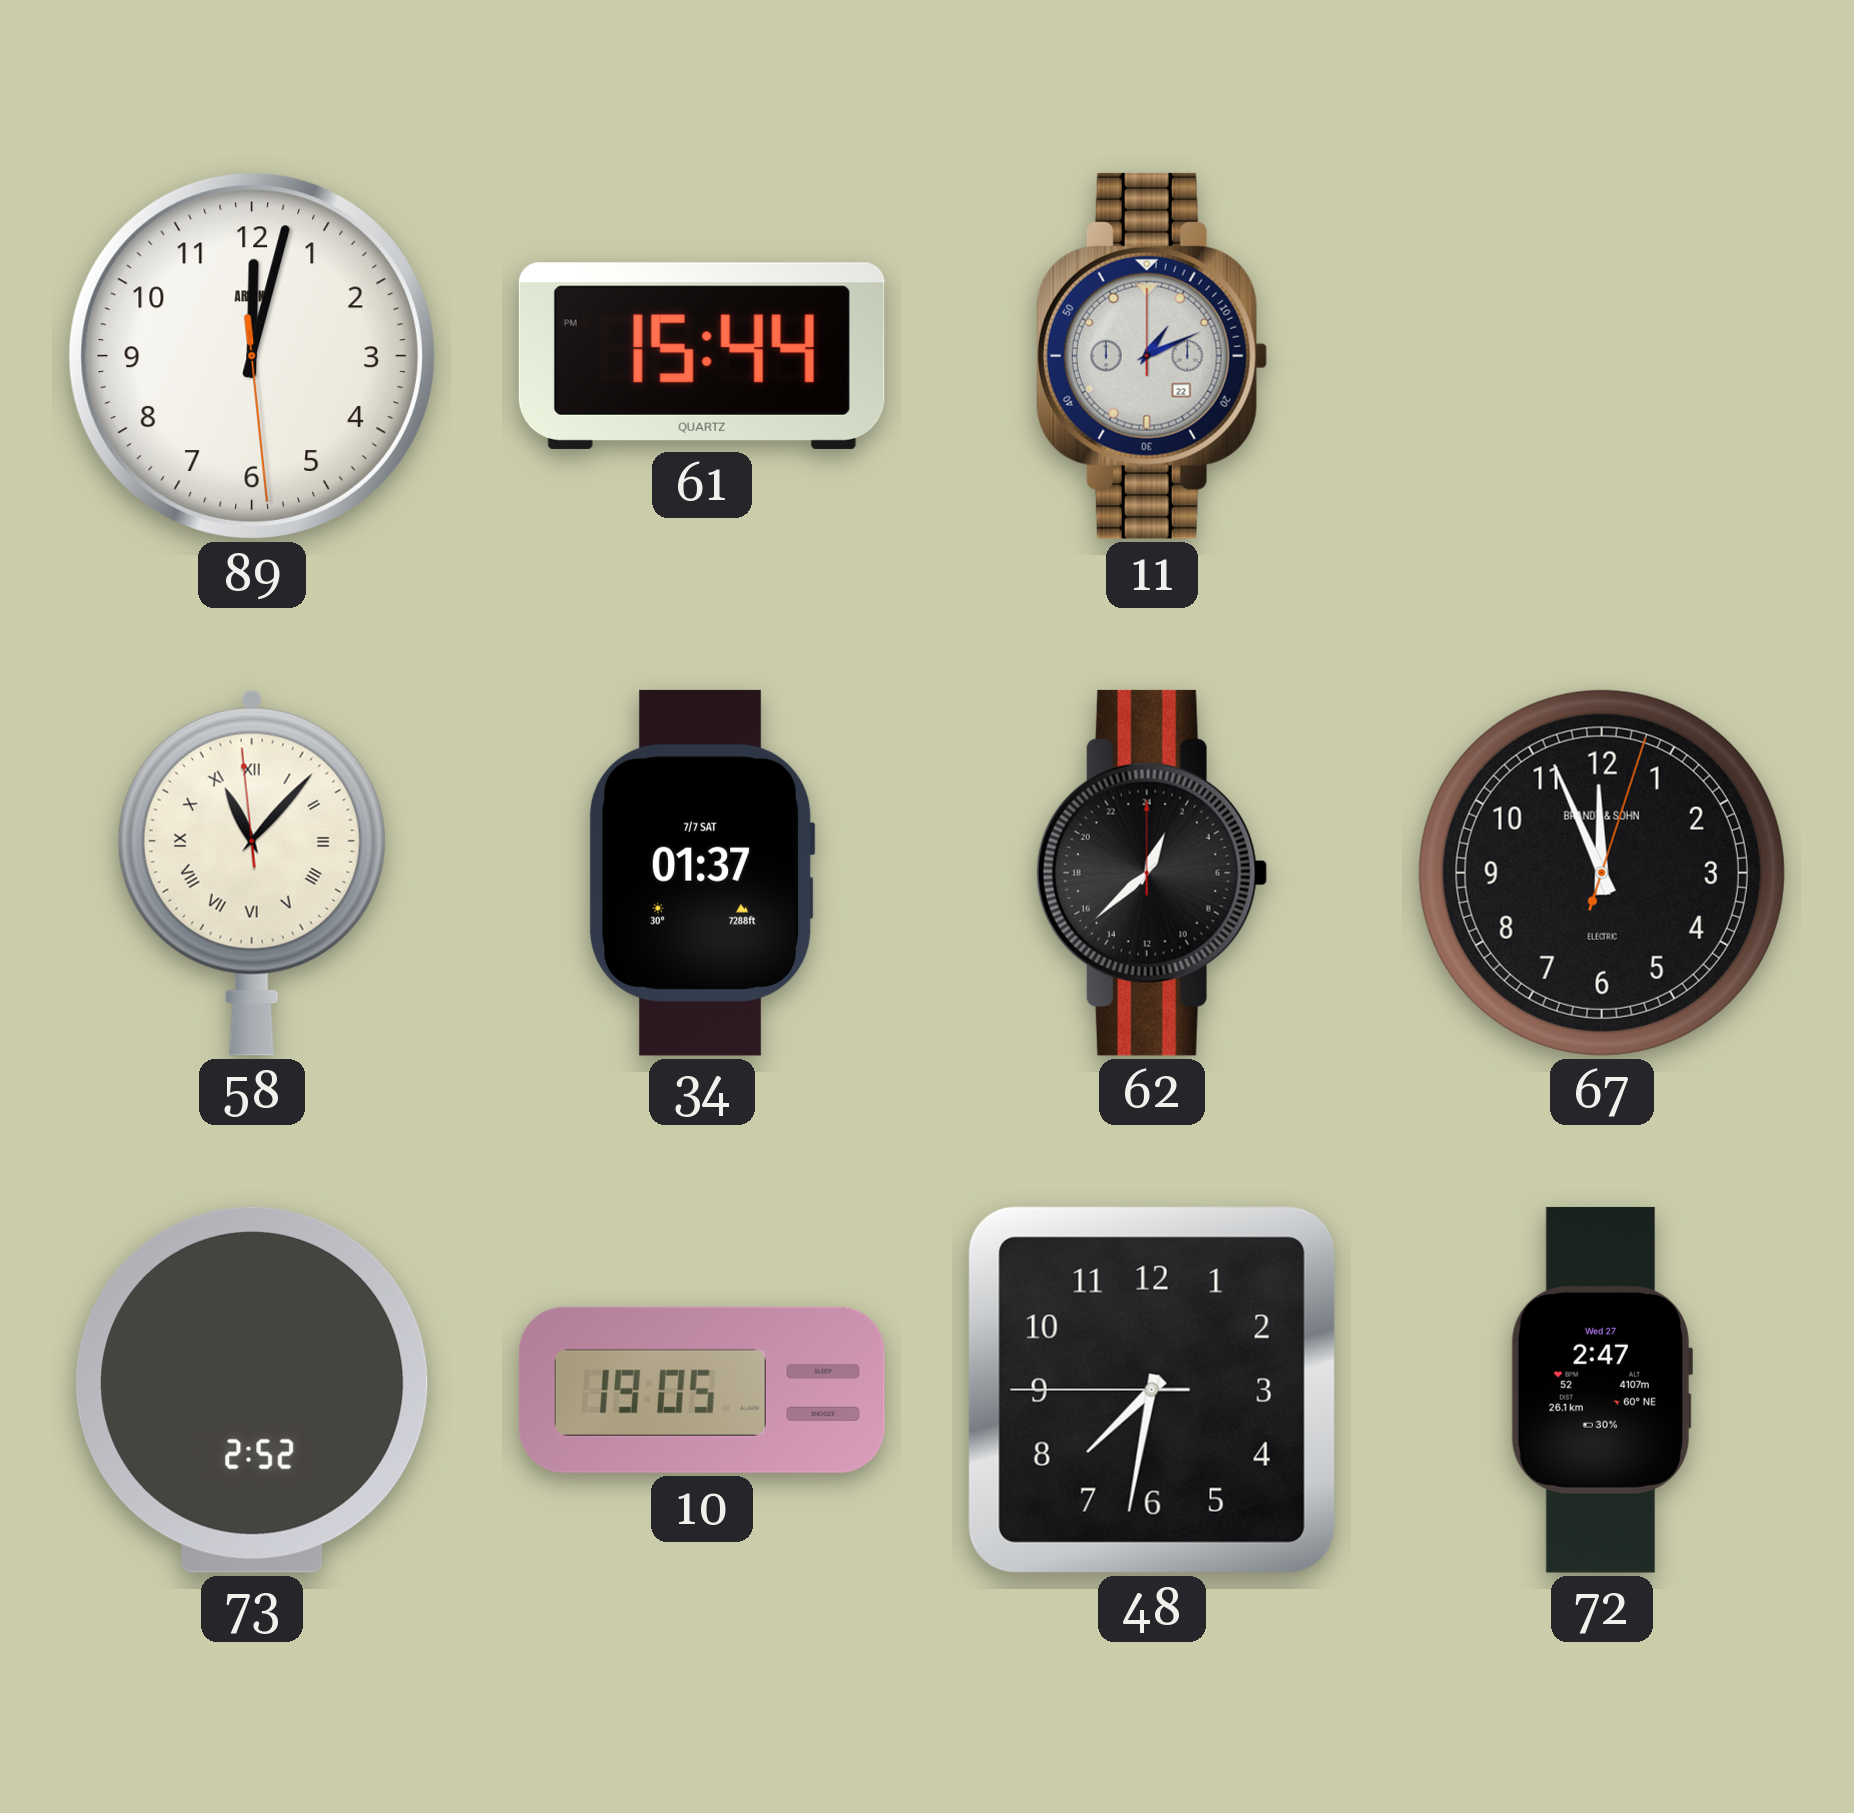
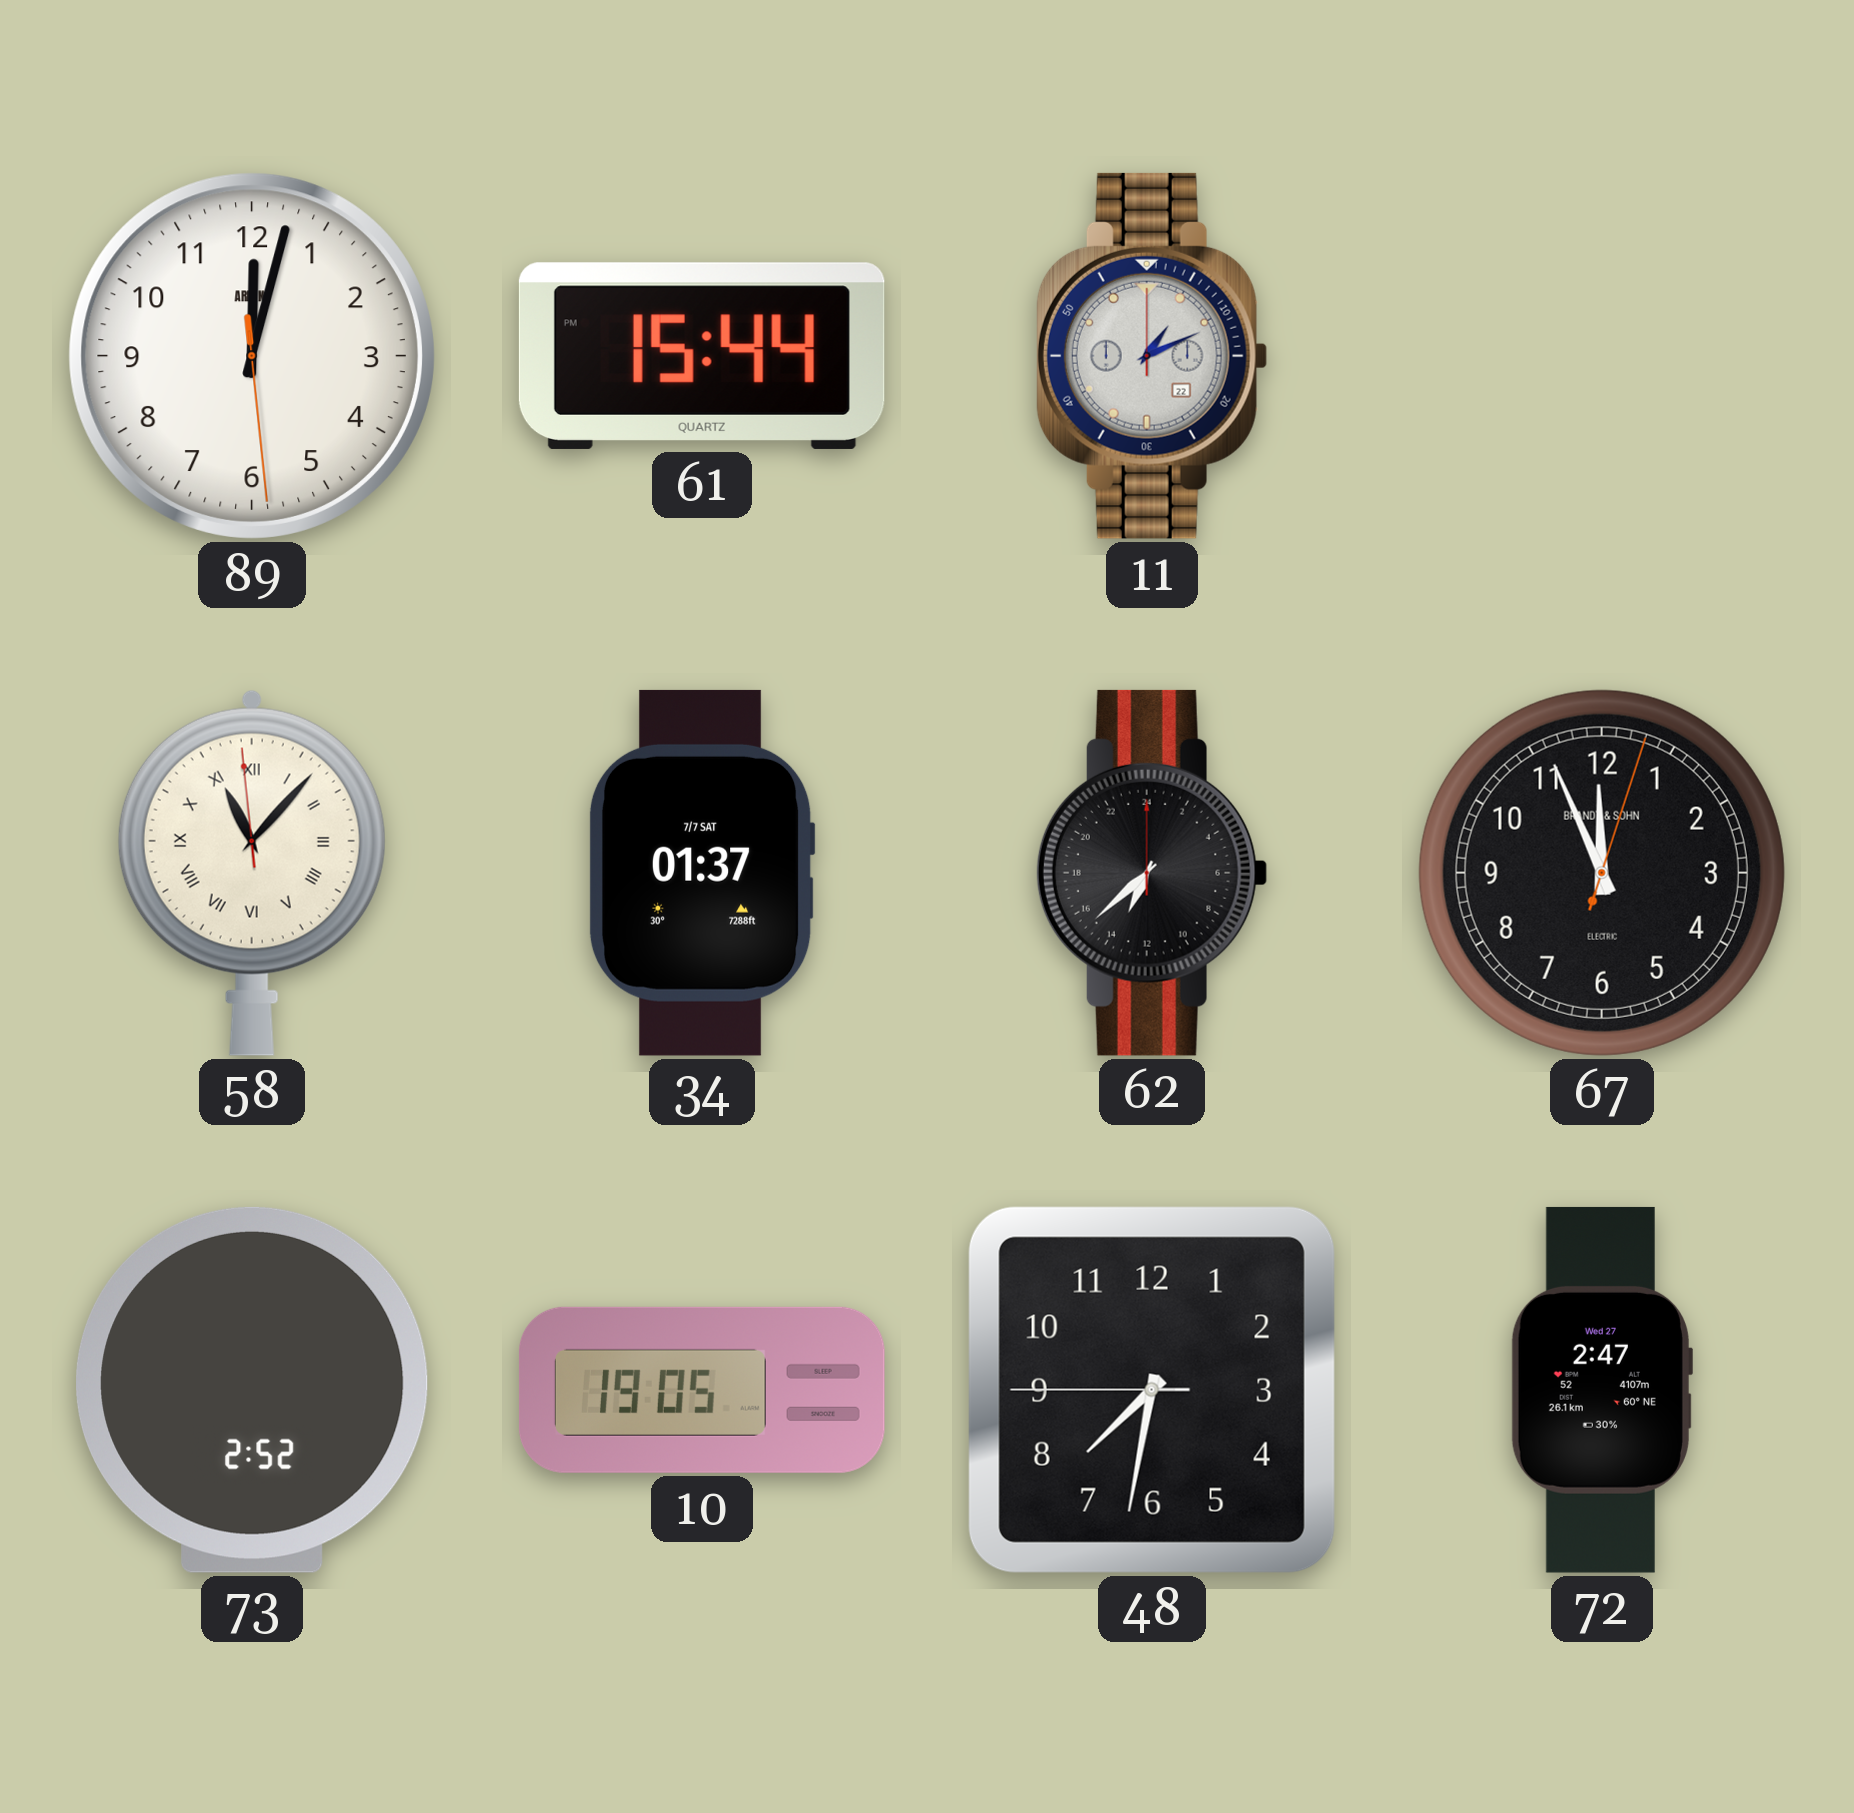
62: 1:38 -> 13:38
